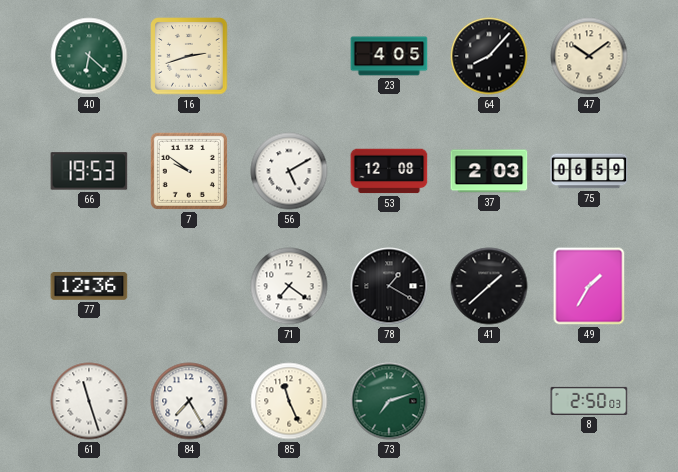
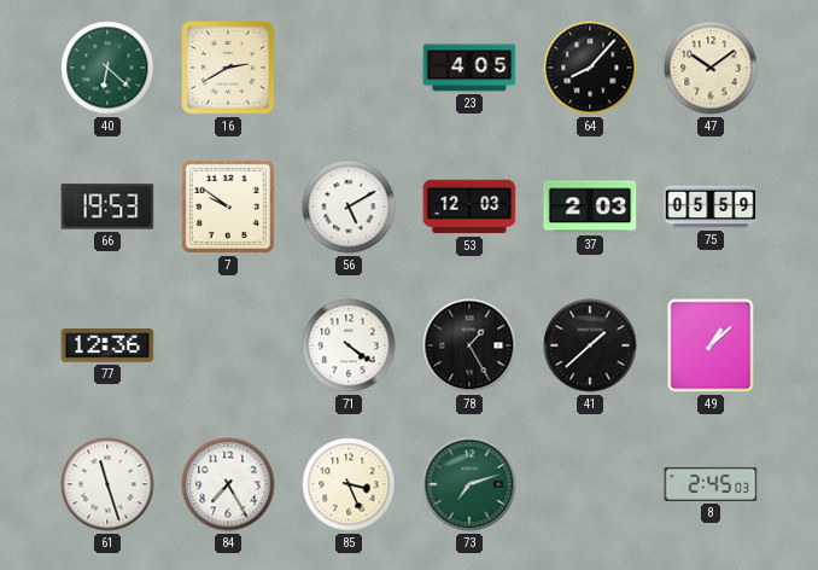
16: 2:42 -> 2:40
53: 12:08 -> 12:03
75: 06:59 -> 05:59
71: 7:21 -> 4:21
78: 1:20 -> 1:25
49: 1:35 -> 1:08
85: 11:26 -> 3:26
8: 2:50 -> 2:45
